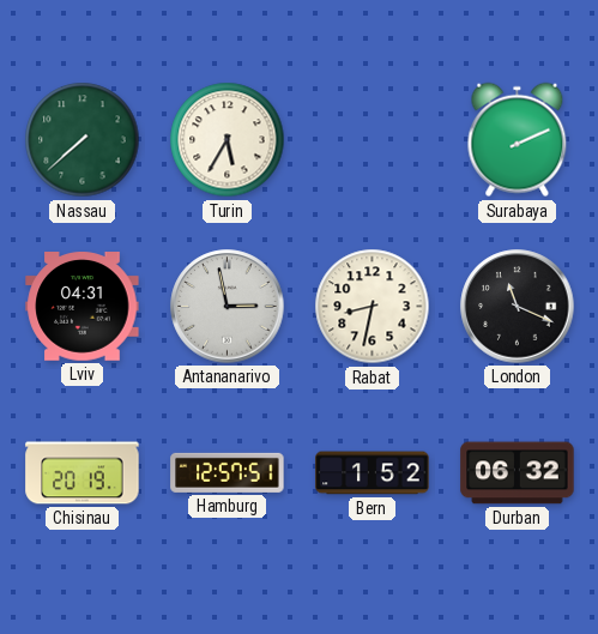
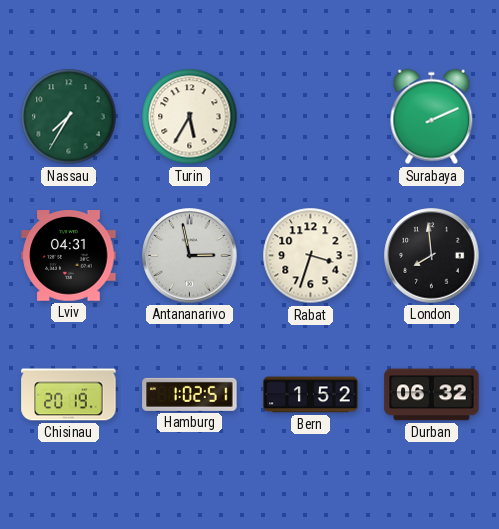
Nassau: 7:38 -> 7:35
Rabat: 8:32 -> 3:33
London: 11:19 -> 7:59
Hamburg: 12:57 -> 1:02
